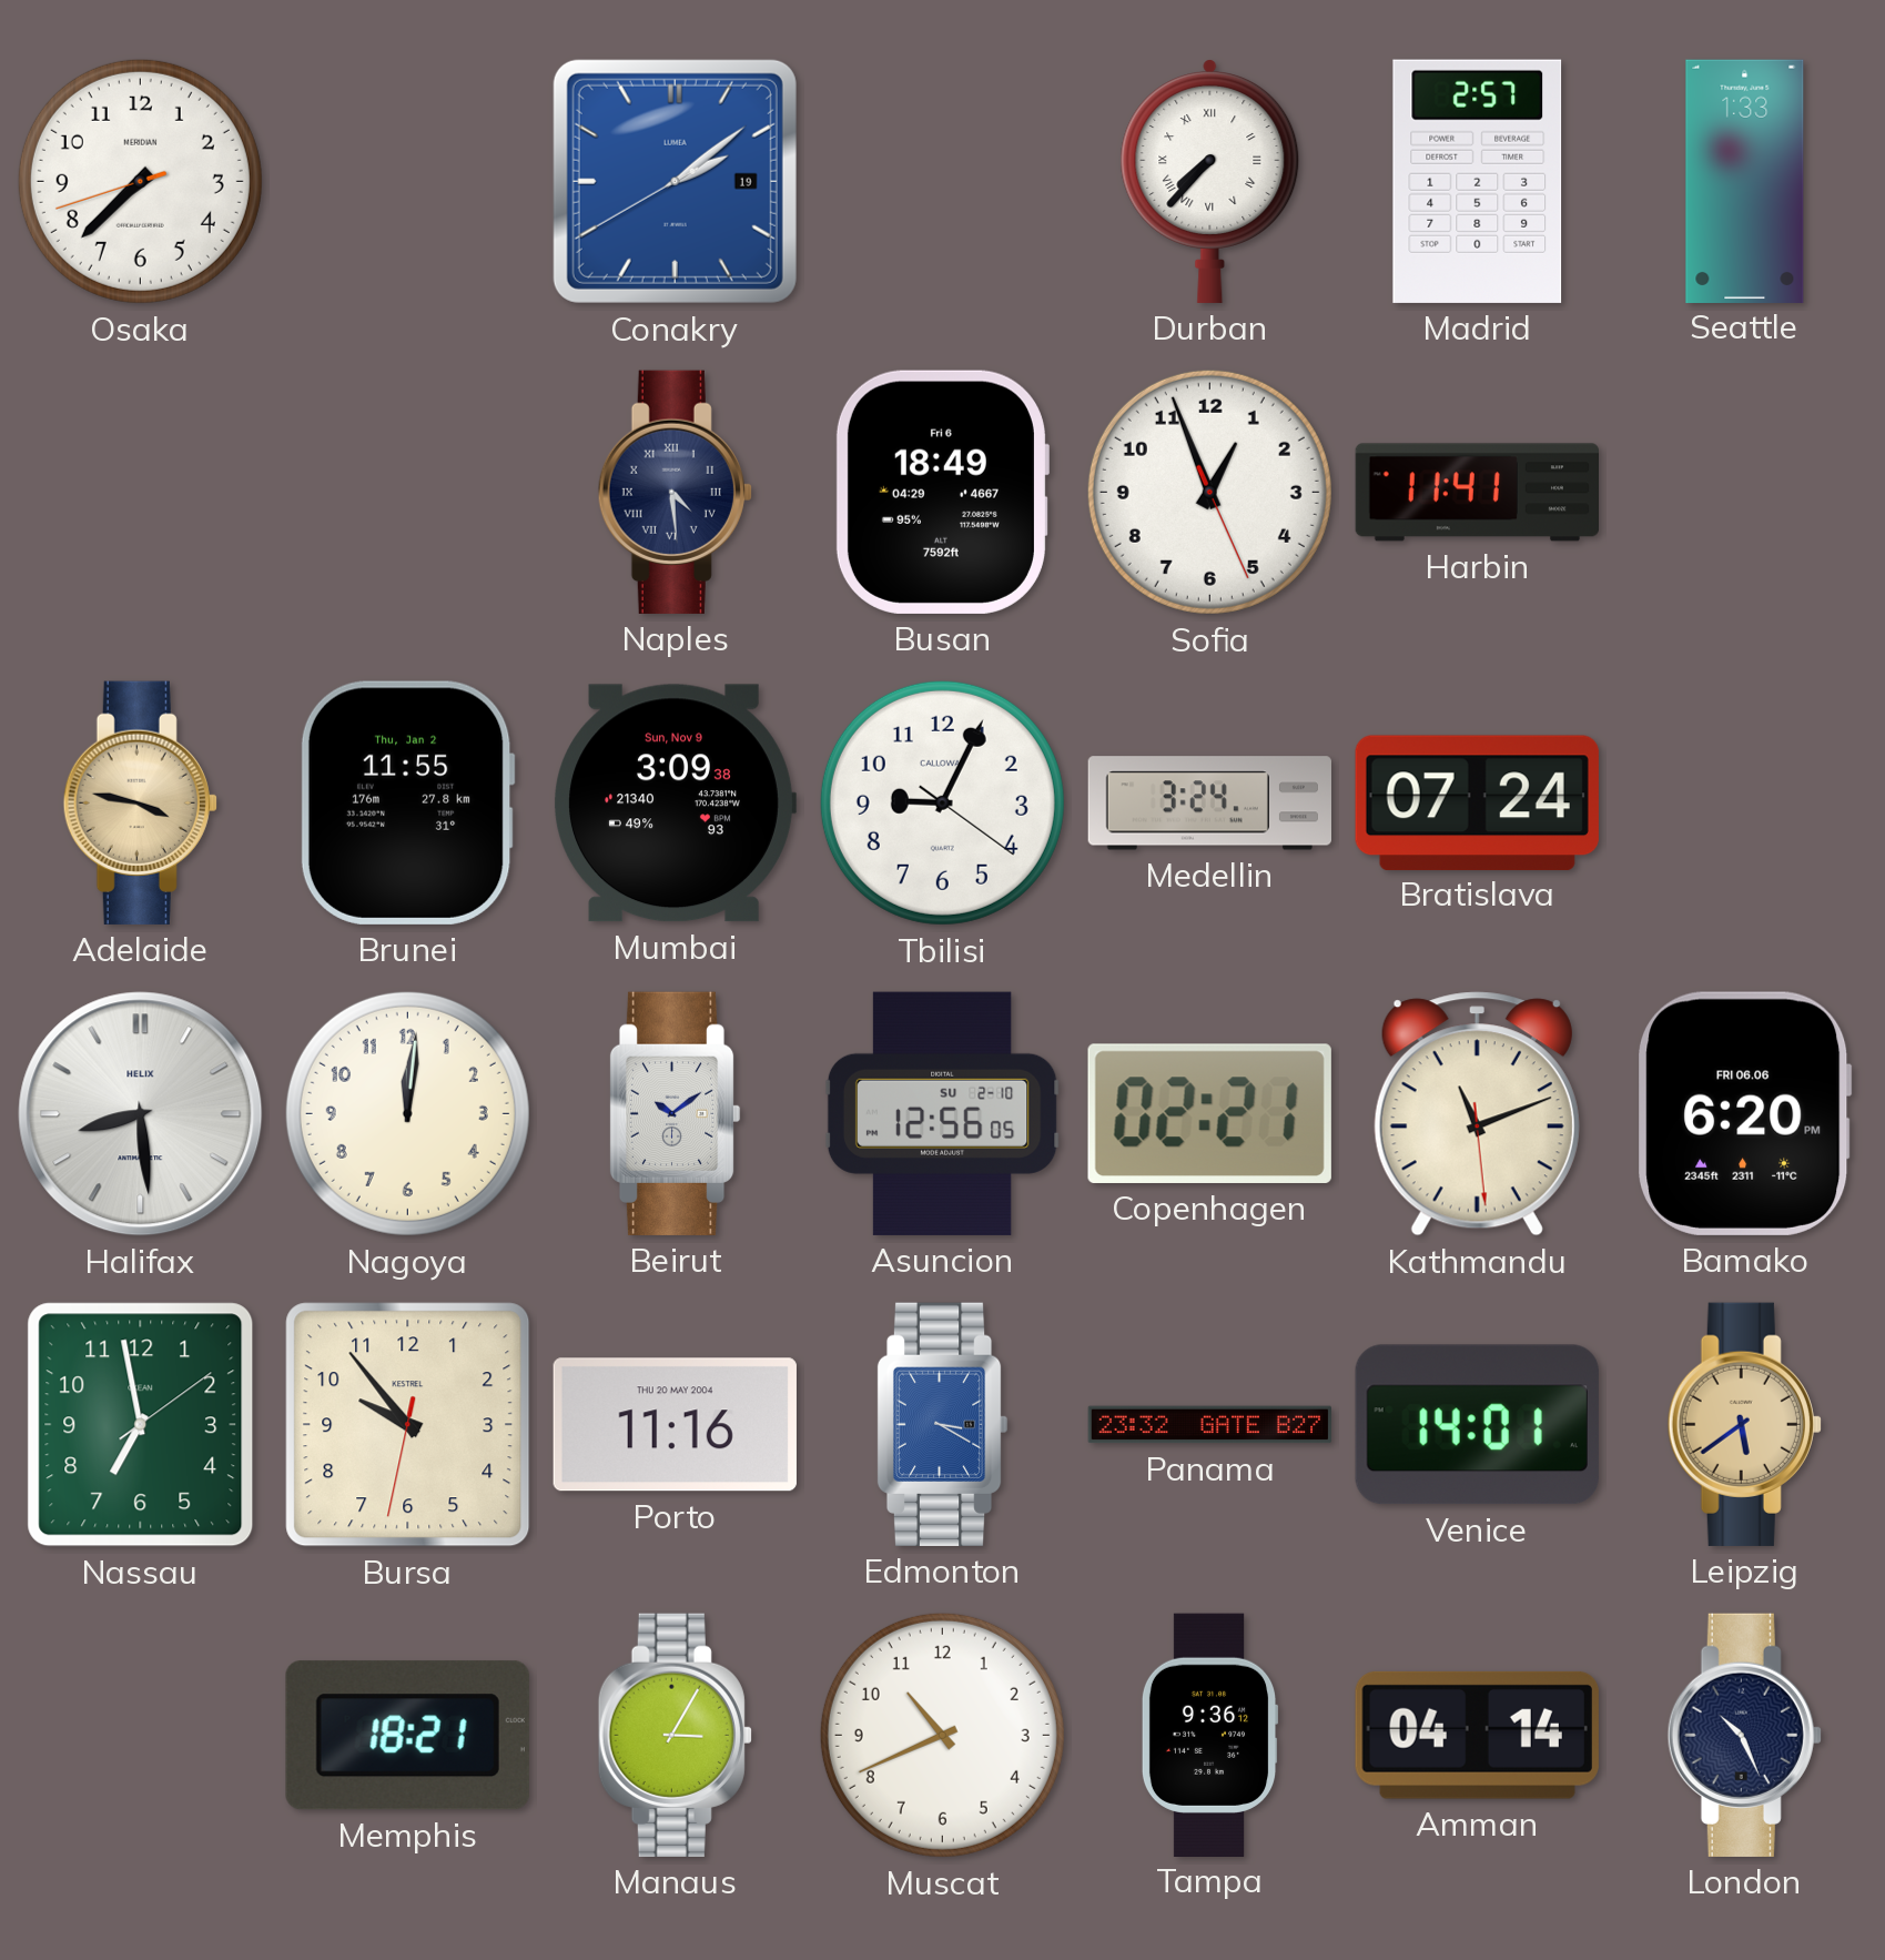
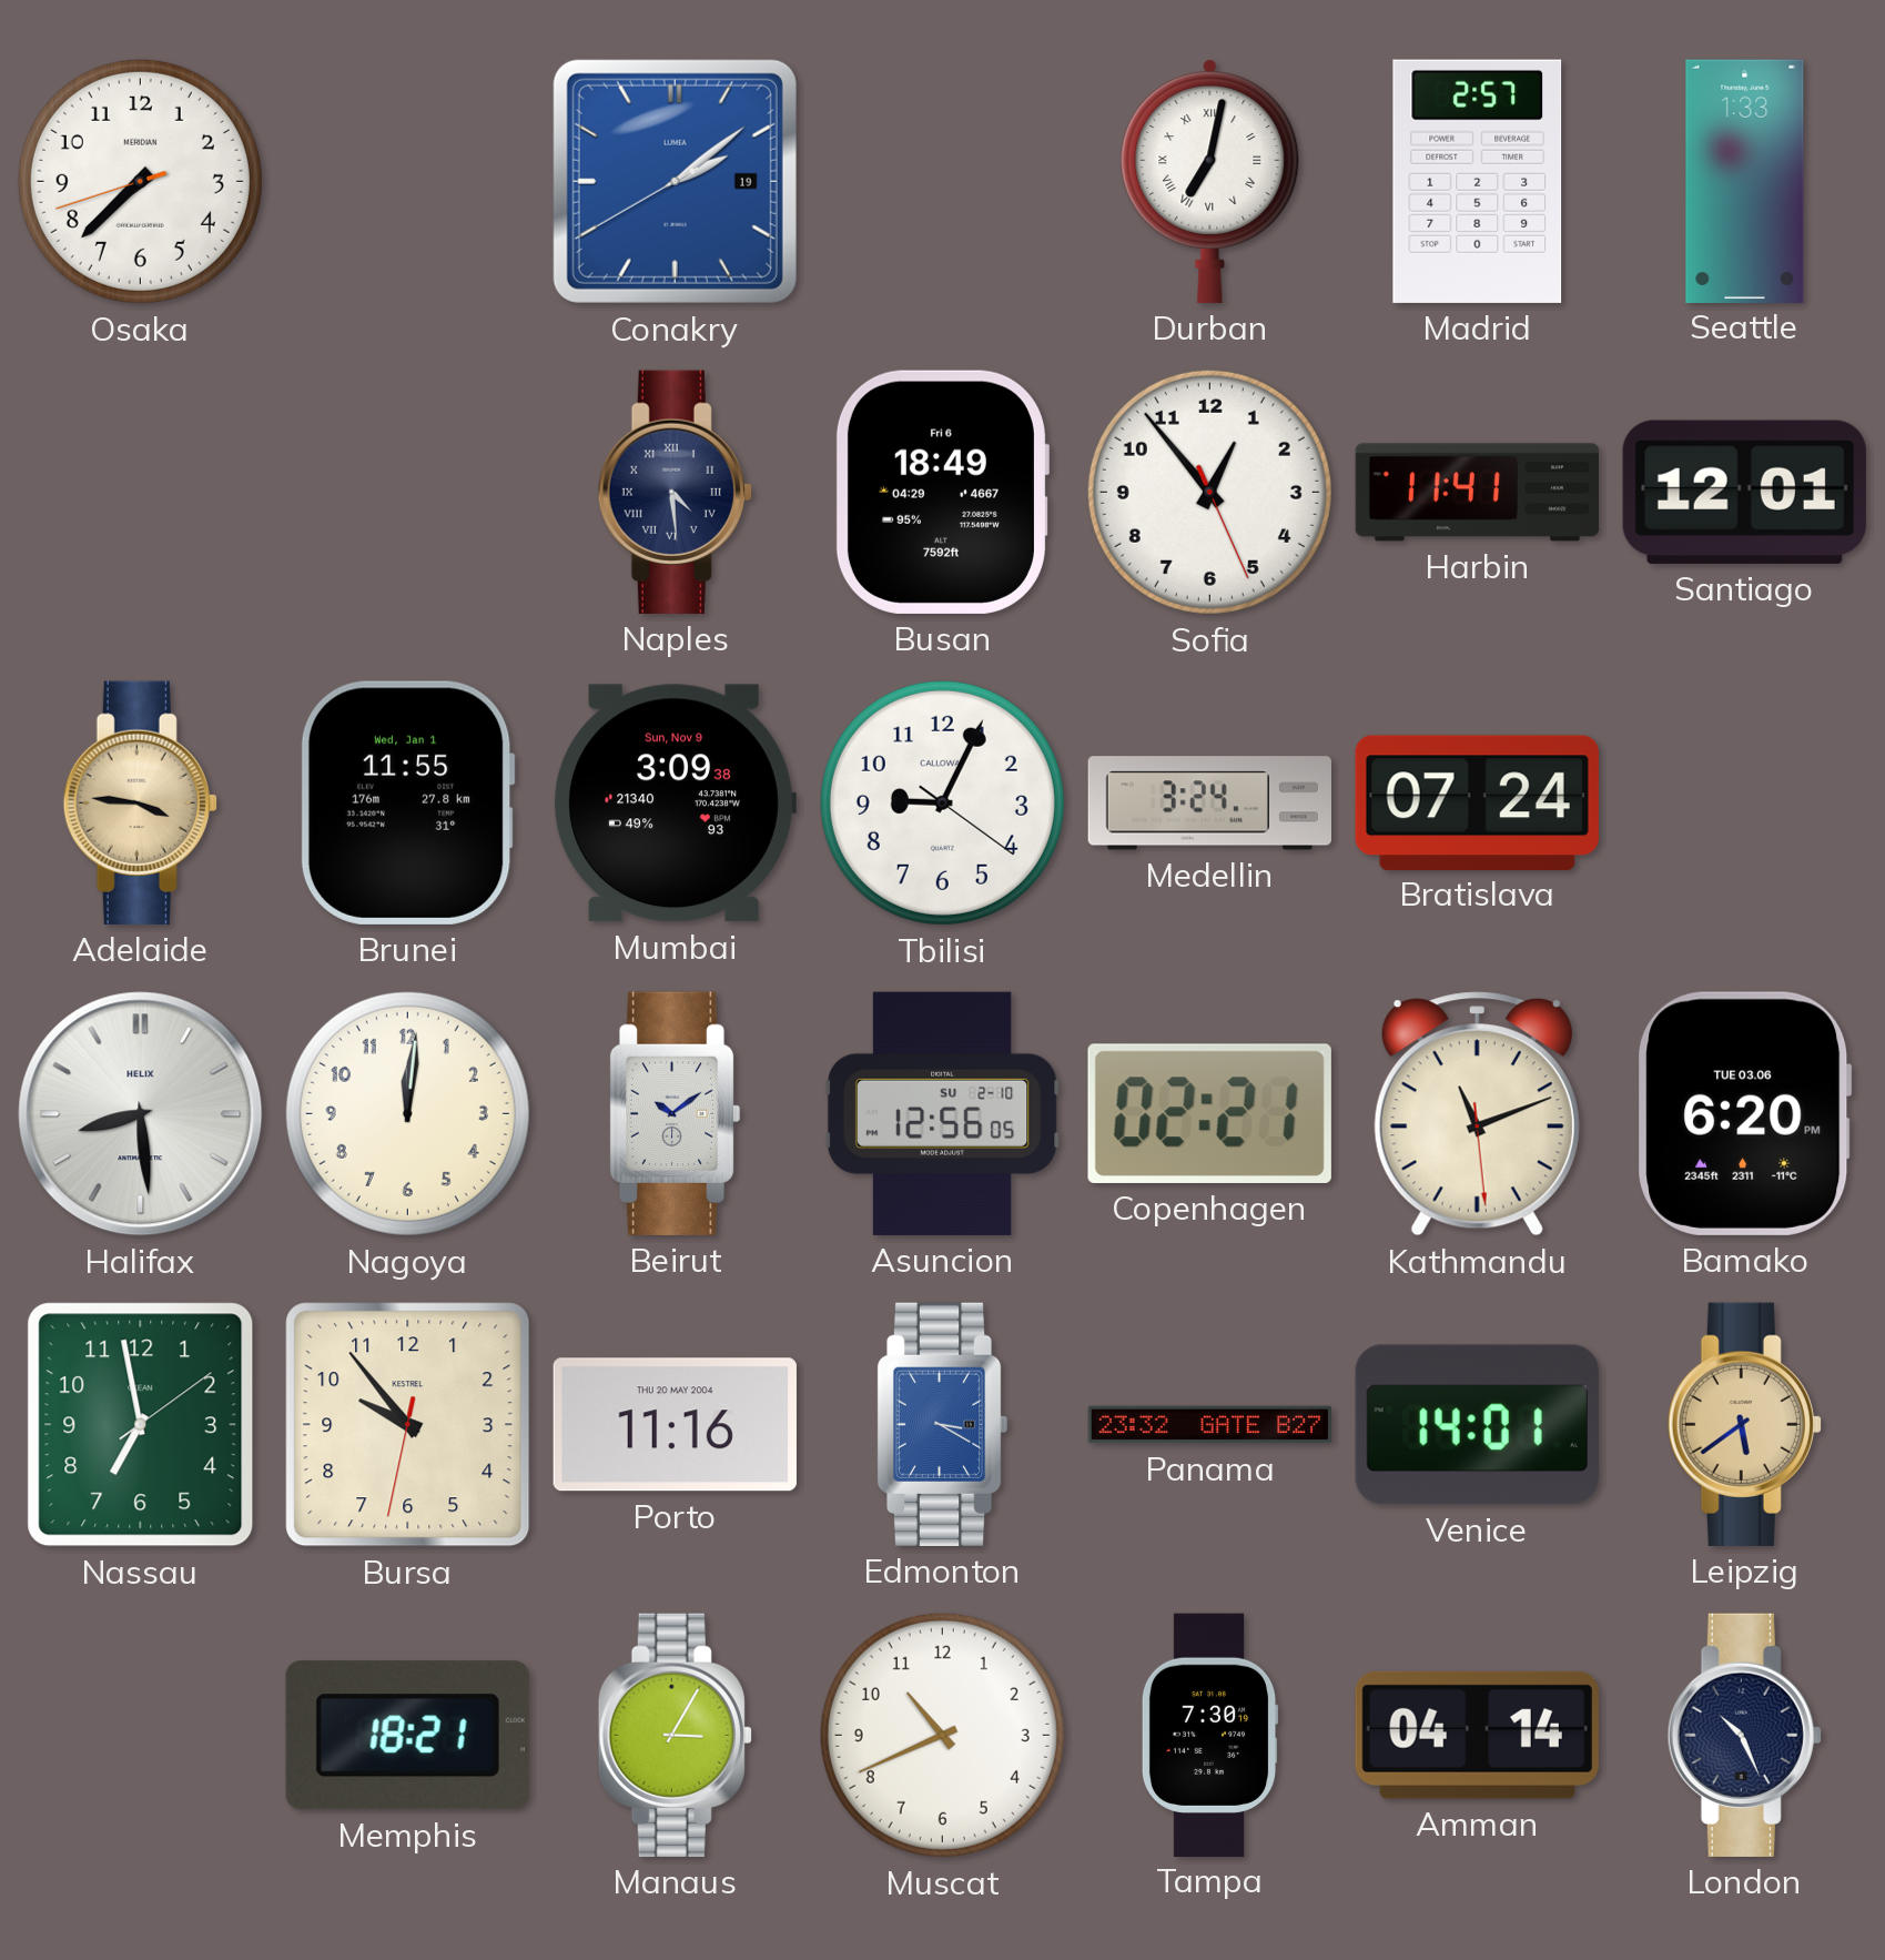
Durban: 7:37 -> 7:02
Sofia: 12:56 -> 12:53
Santiago: none -> 12:01
Adelaide: 3:47 -> 3:46
Brunei date: Thu, Jan 2 -> Wed, Jan 1
Bamako date: FRI 06.06 -> TUE 03.06
Tampa: 9:36 -> 7:30
